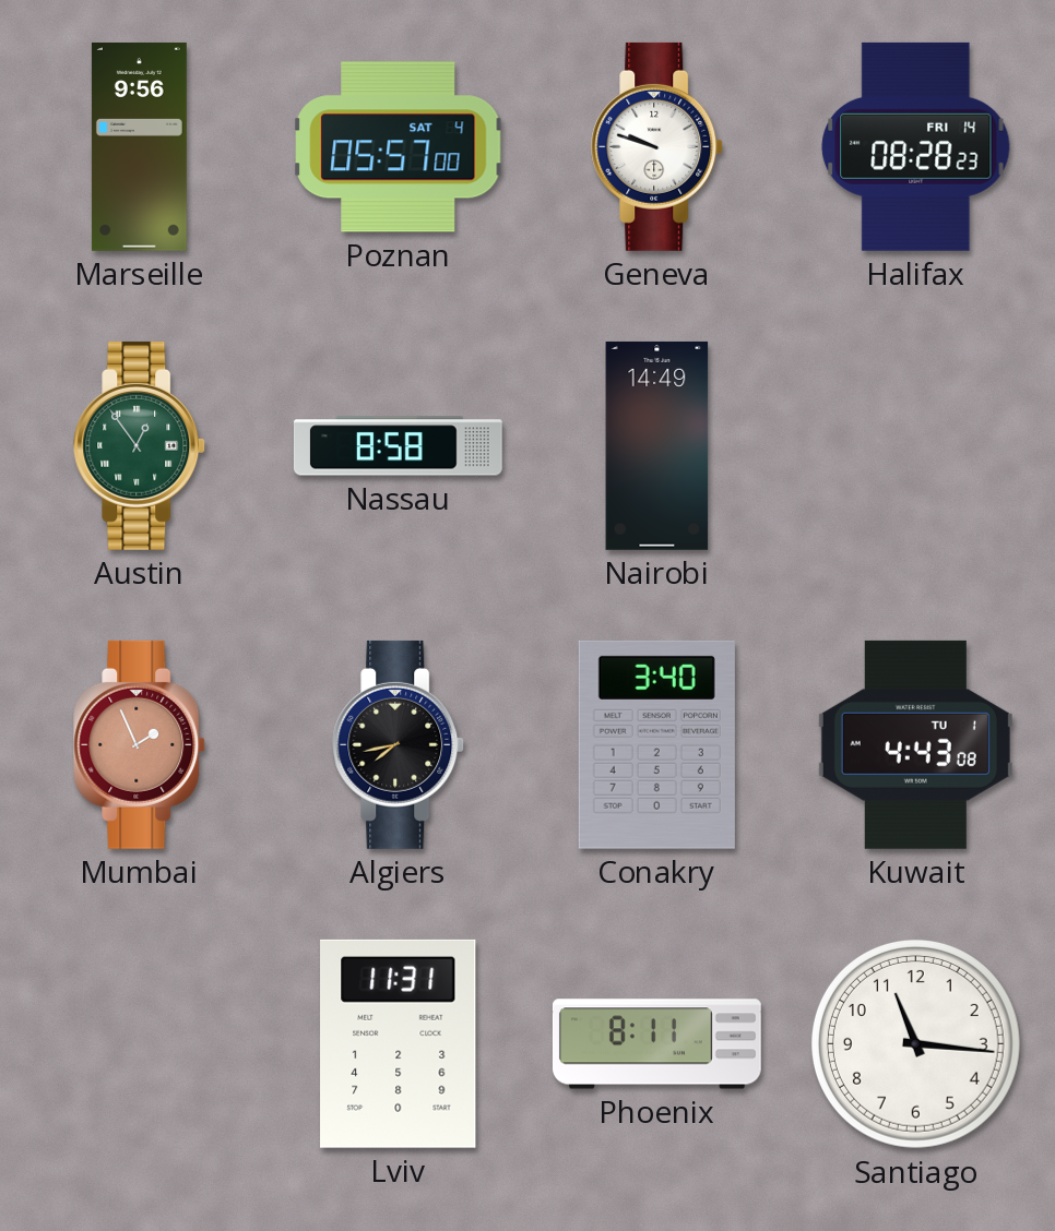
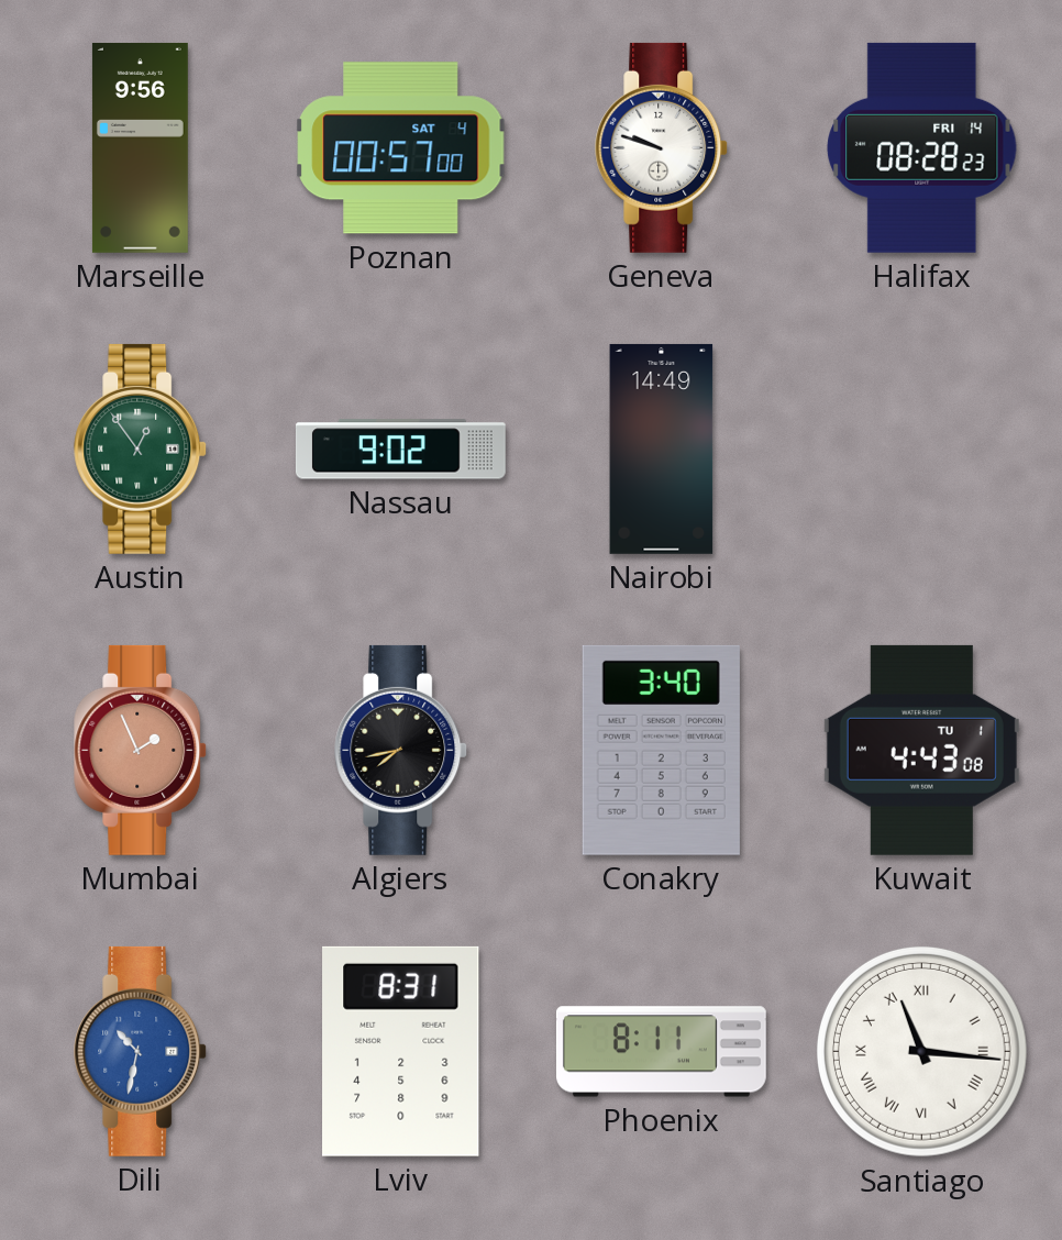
Poznan: 05:57 -> 00:57
Nassau: 8:58 -> 9:02
Dili: none -> 10:32
Lviv: 11:31 -> 8:31
Santiago numerals: Arabic -> Roman
